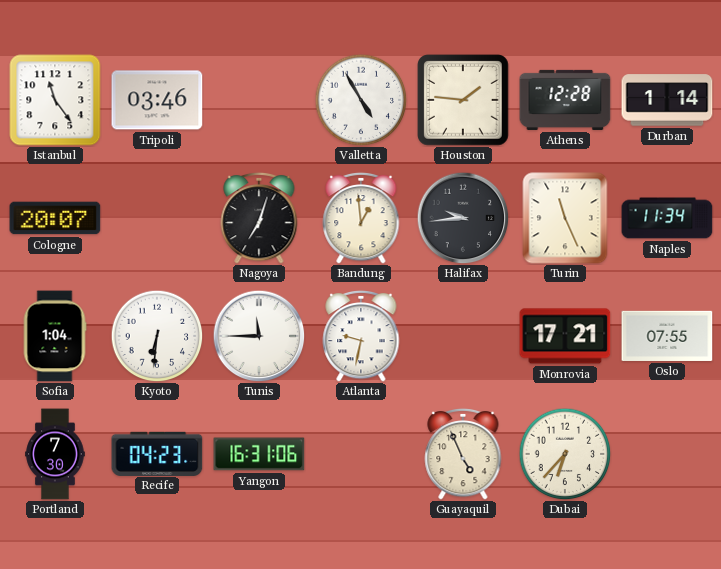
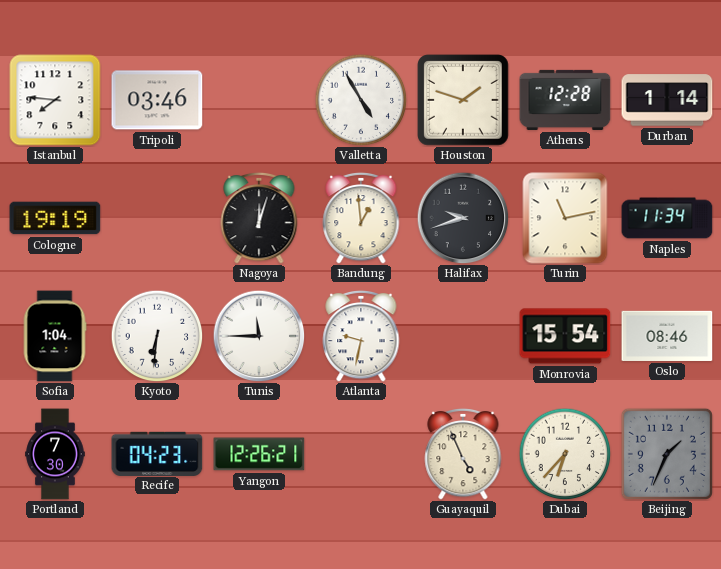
Istanbul: 11:24 -> 7:46
Houston: 1:46 -> 1:48
Cologne: 20:07 -> 19:19
Nagoya: 7:03 -> 12:03
Halifax: 9:44 -> 9:42
Turin: 11:26 -> 11:13
Monrovia: 17:21 -> 15:54
Oslo: 07:55 -> 08:46
Yangon: 16:31 -> 12:26
Beijing: none -> 1:34
